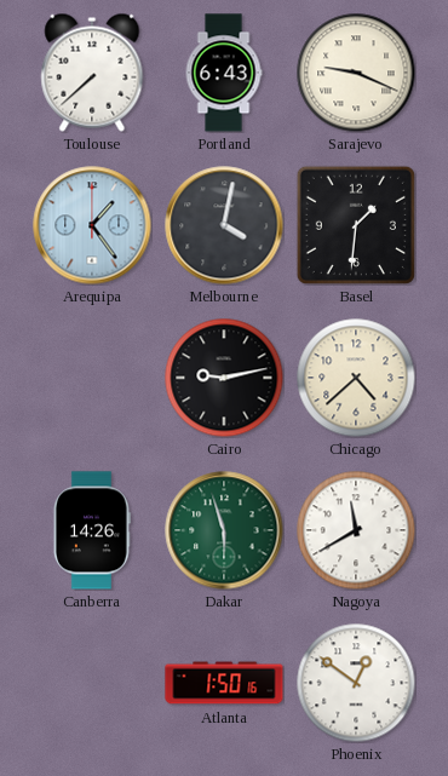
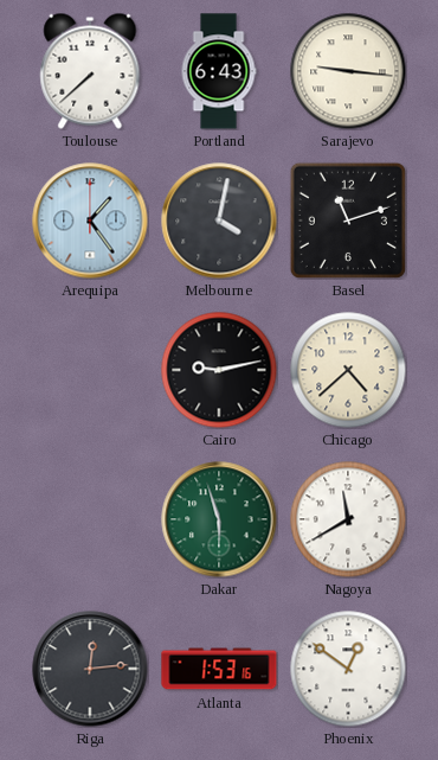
Sarajevo: 9:19 -> 9:16
Basel: 1:31 -> 11:12
Canberra: 14:26 -> none
Riga: none -> 12:14
Atlanta: 1:50 -> 1:53
